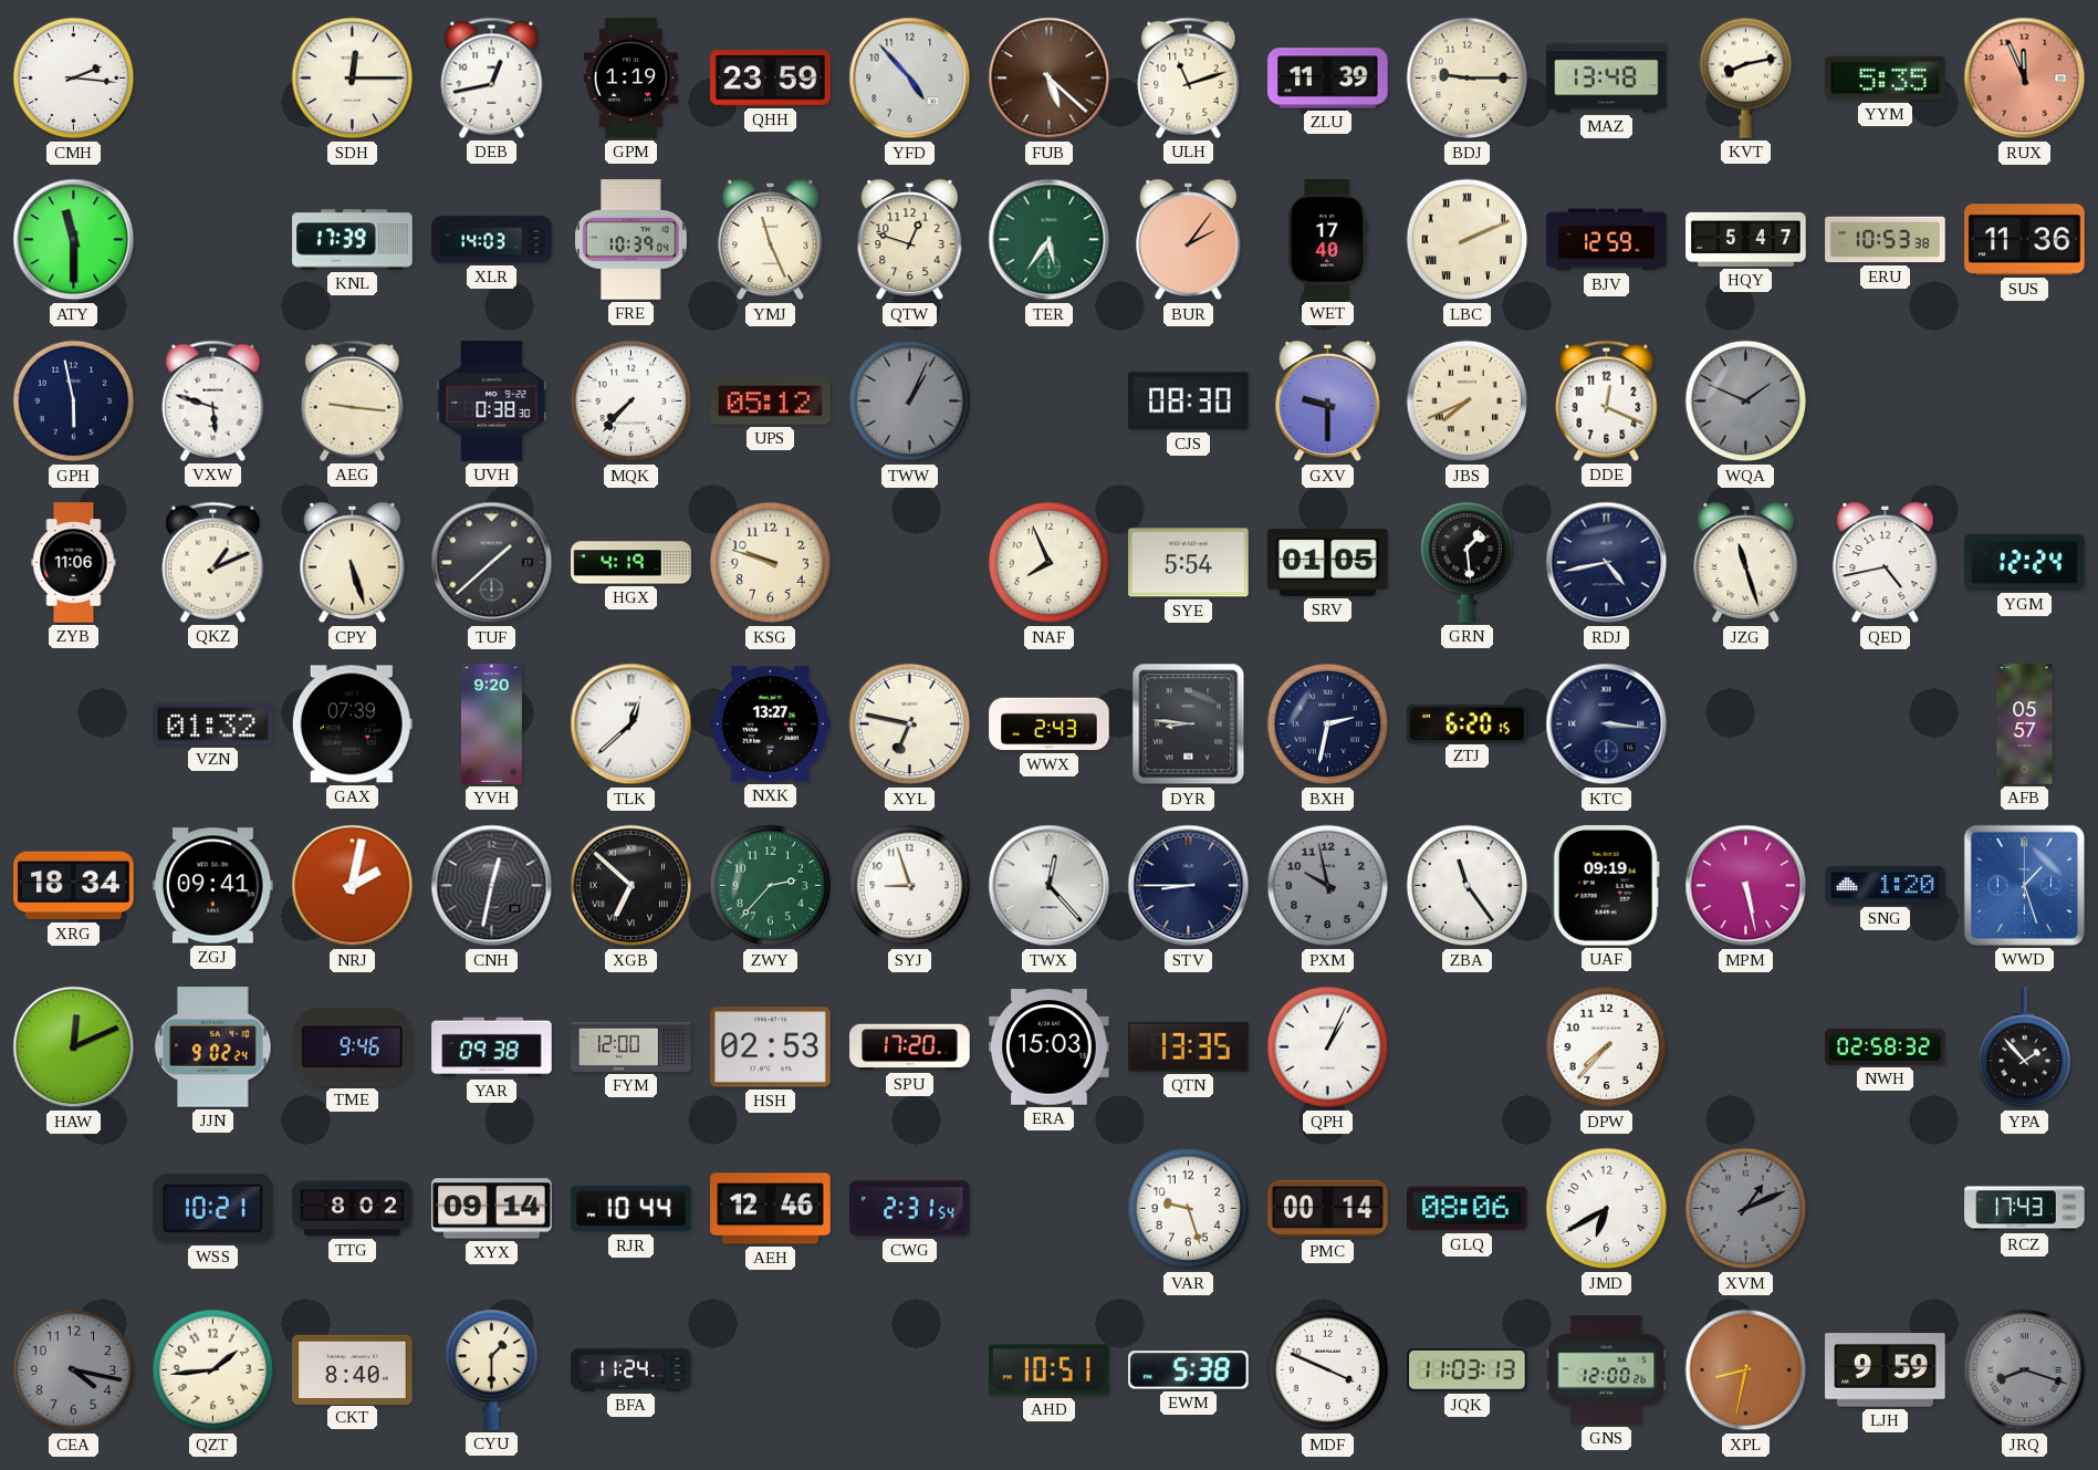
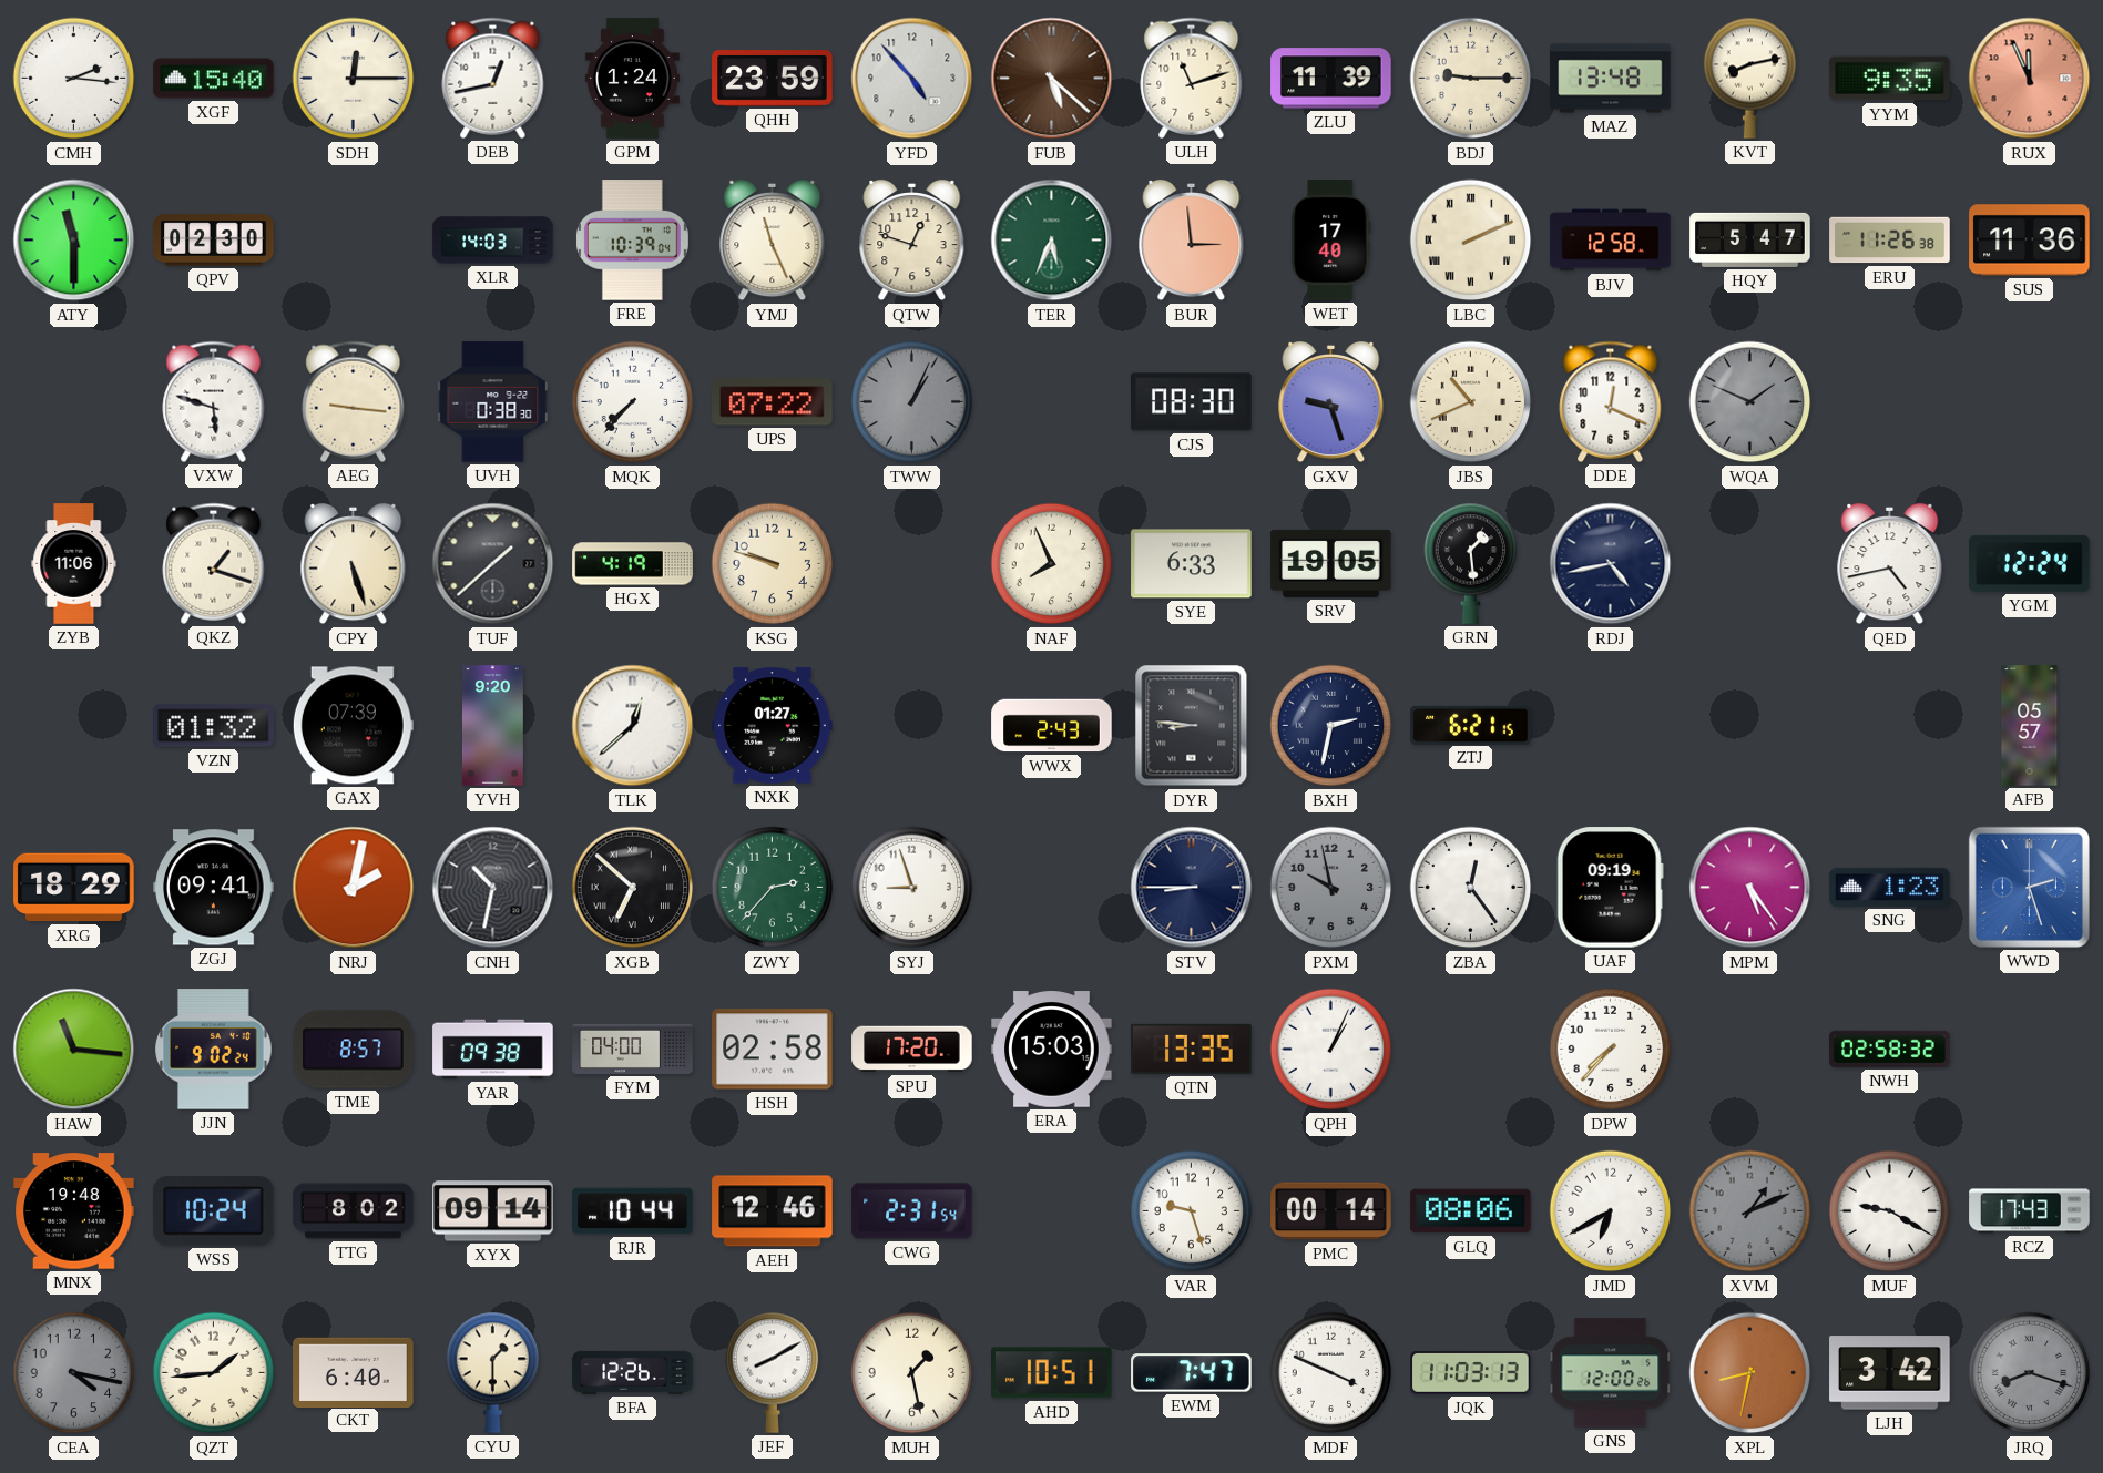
XGF: none -> 15:40
GPM: 1:19 -> 1:24
YYM: 5:35 -> 9:35
QPV: none -> 02:30
KNL: 17:39 -> none
TER: 5:36 -> 5:34
BUR: 2:06 -> 2:59
BJV: 12:59 -> 12:58
ERU: 10:53 -> 11:26
GPH: 5:58 -> none
UPS: 05:12 -> 07:22
GXV: 9:30 -> 9:27
JBS: 7:41 -> 10:41
QKZ: 1:11 -> 1:18
SYE: 5:54 -> 6:33
SRV: 01:05 -> 19:05
JZG: 11:27 -> none
NXK: 13:27 -> 01:27
XYL: 6:47 -> none
ZTJ: 6:20 -> 6:21
KTC: 3:16 -> none
XRG: 18:34 -> 18:29
CNH: 12:32 -> 10:32
TWX: 12:23 -> none
ZBA: 11:24 -> 12:24
MPM: 5:28 -> 5:24
SNG: 1:20 -> 1:23
WWD: 1:27 -> 2:27
HAW: 12:11 -> 11:16
TME: 9:46 -> 8:57
FYM: 12:00 -> 04:00
HSH: 02:53 -> 02:58
YPA: 1:53 -> none
MNX: none -> 19:48
WSS: 10:21 -> 10:24
MUF: none -> 9:20
CKT: 8:40 -> 6:40
BFA: 11:24 -> 12:26
JEF: none -> 8:10
MUH: none -> 1:28
EWM: 5:38 -> 7:47
LJH: 9:59 -> 3:42
